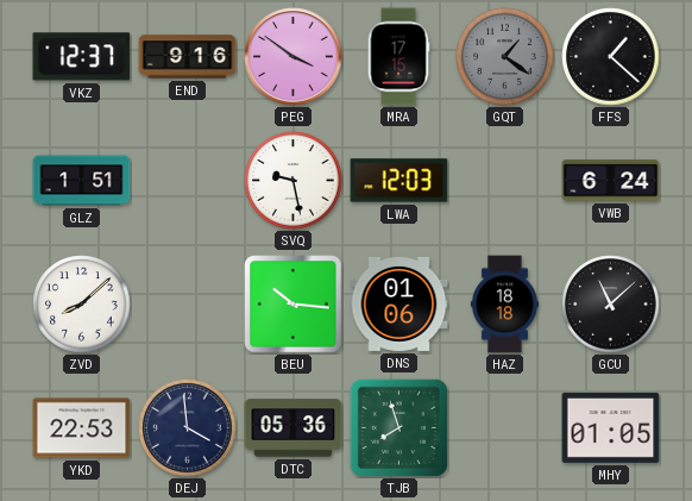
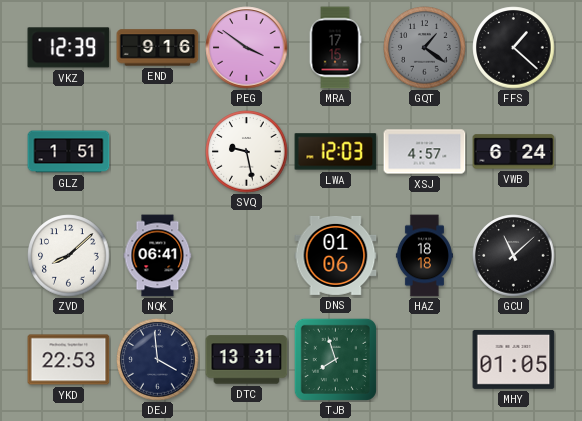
VKZ: 12:37 -> 12:39
XSJ: none -> 4:57
NQK: none -> 06:41
BEU: 10:16 -> none
DTC: 05:36 -> 13:31
